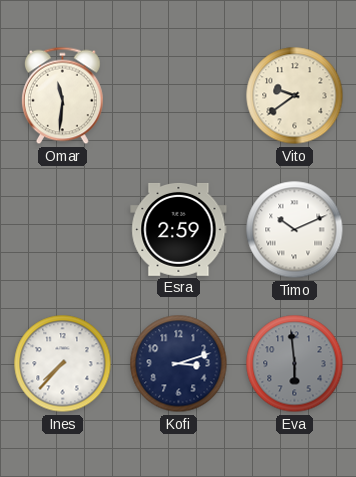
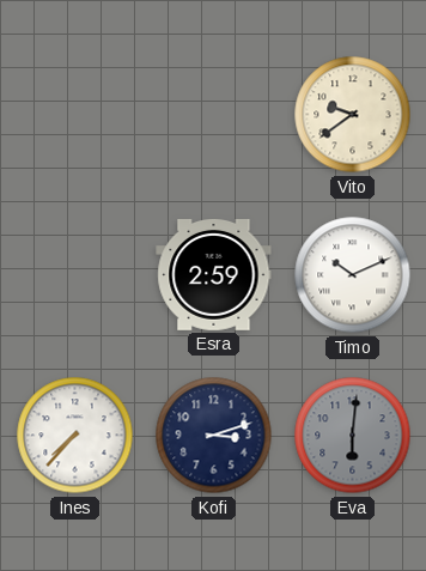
Omar: 11:31 -> none
Eva: 5:59 -> 6:01
